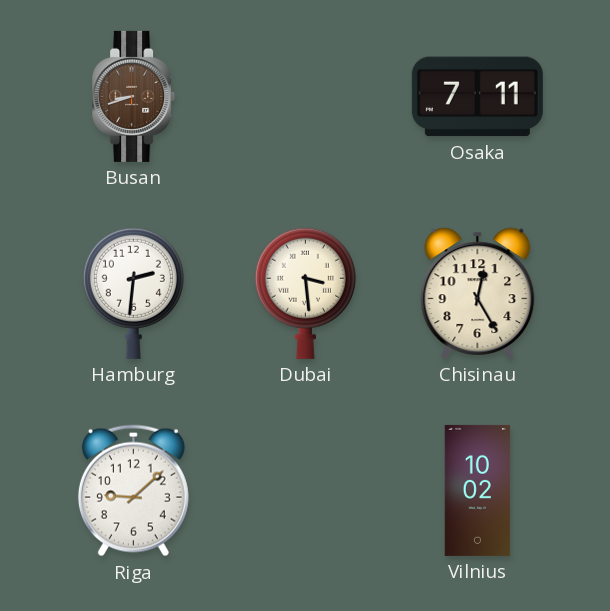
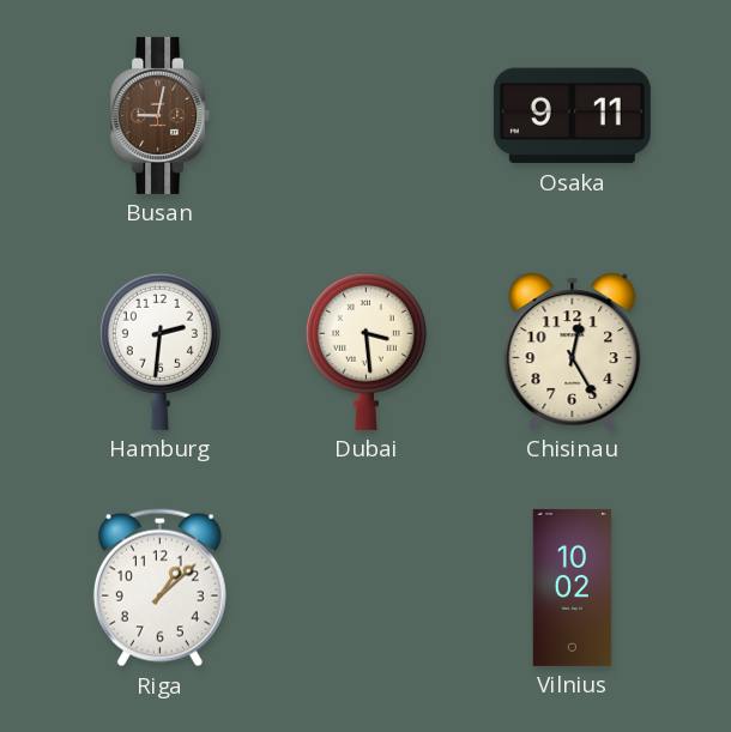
Busan: 8:42 -> 9:02
Osaka: 7:11 -> 9:11
Riga: 9:08 -> 1:08
